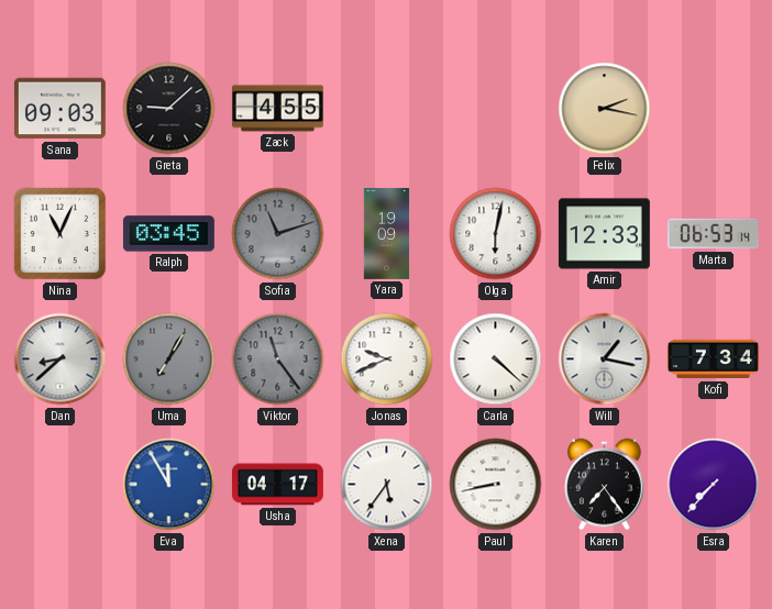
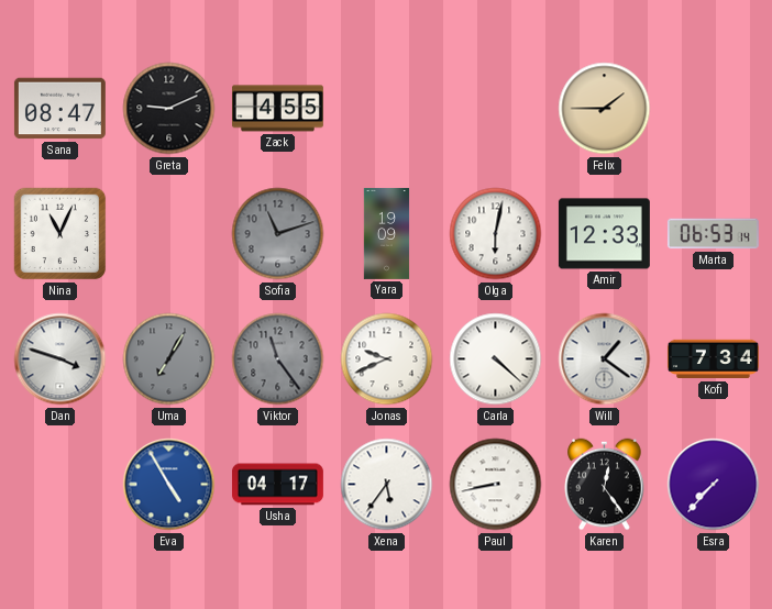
Sana: 09:03 -> 08:47
Greta: 9:08 -> 9:11
Felix: 2:17 -> 1:45
Ralph: 03:45 -> none
Dan: 8:38 -> 3:48
Will: 1:17 -> 1:21
Eva: 11:55 -> 4:55
Karen: 7:24 -> 12:24
